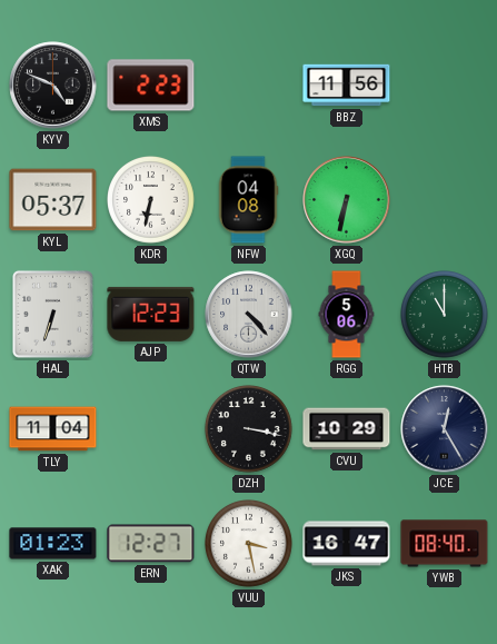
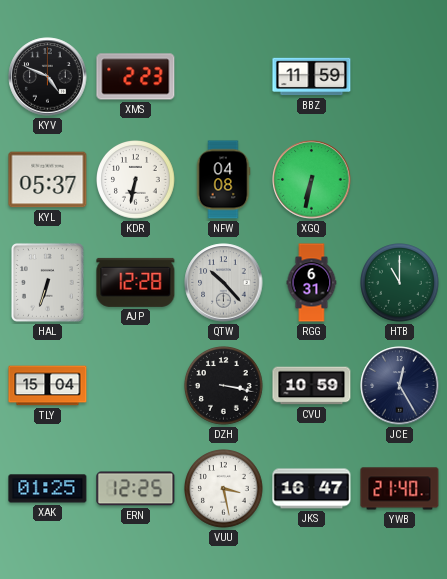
BBZ: 11:56 -> 11:59
AJP: 12:23 -> 12:28
QTW: 4:23 -> 10:23
RGG: 5:06 -> 6:31
TLY: 11:04 -> 15:04
CVU: 10:29 -> 10:59
XAK: 01:23 -> 01:25
ERN: 12:27 -> 12:25
YWB: 08:40 -> 21:40
